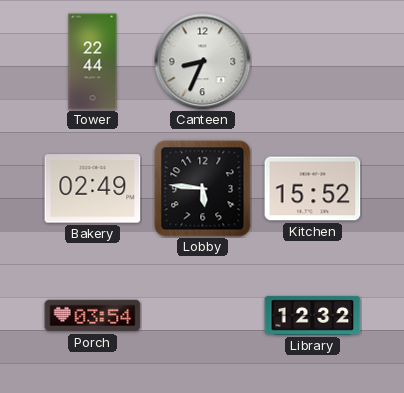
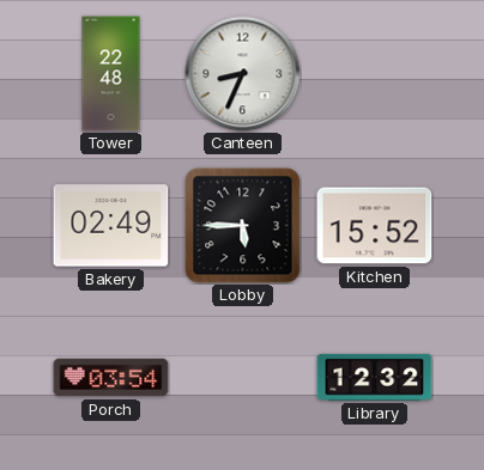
Tower: 22:44 -> 22:48
Lobby: 5:46 -> 5:45
